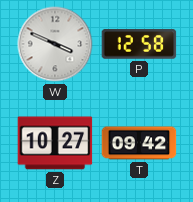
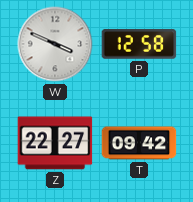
Z: 10:27 -> 22:27
